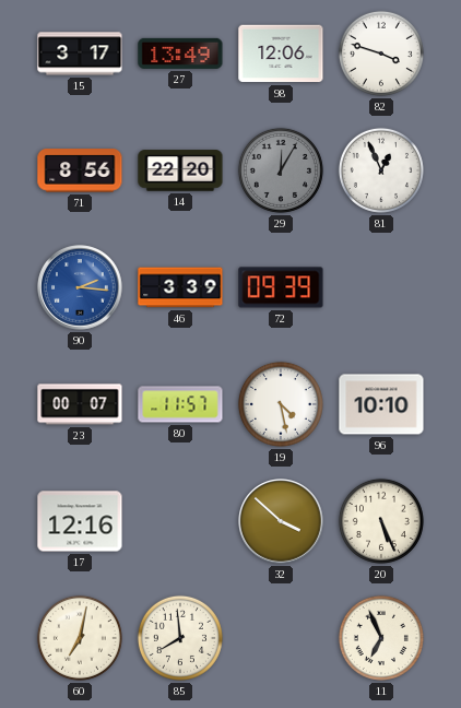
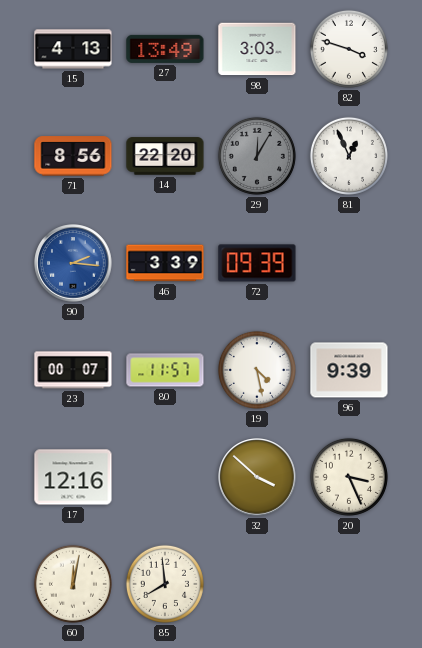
15: 3:17 -> 4:13
98: 12:06 -> 3:03
96: 10:10 -> 9:39
20: 5:26 -> 3:26
60: 7:02 -> 12:02
11: 6:56 -> none
